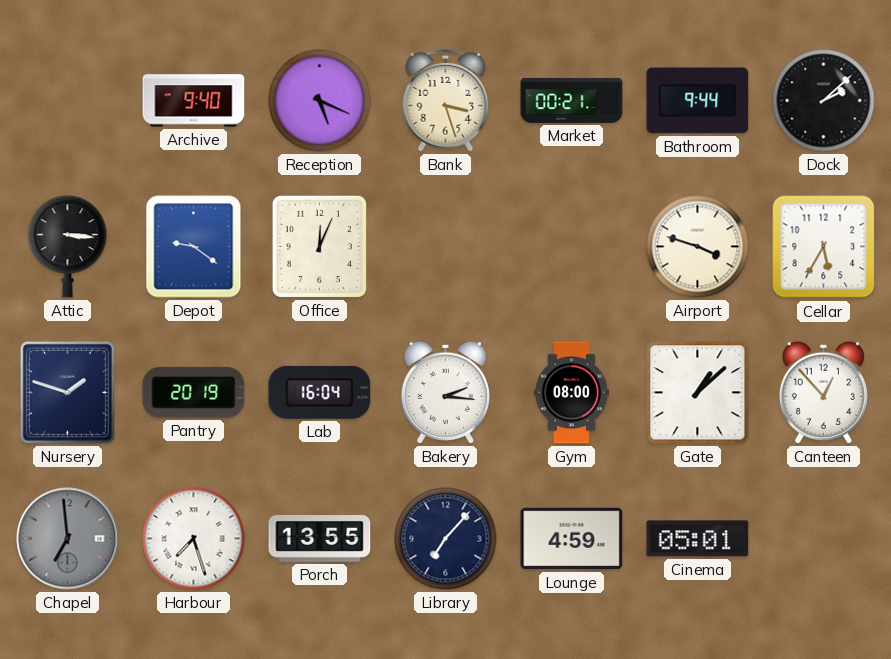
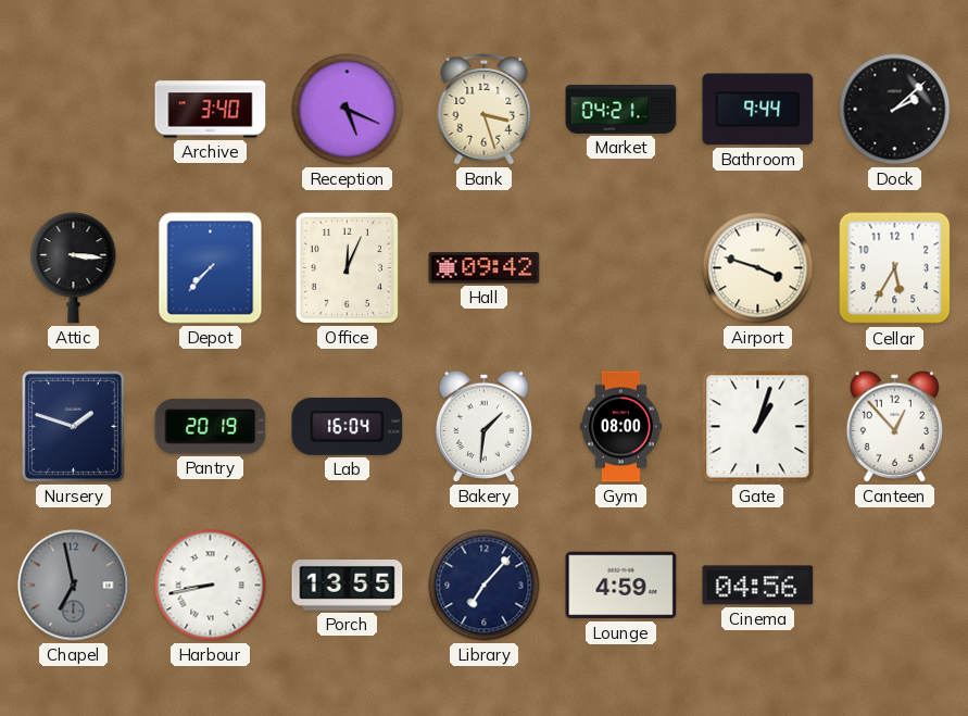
Archive: 9:40 -> 3:40
Market: 00:21 -> 04:21
Depot: 9:21 -> 7:37
Hall: none -> 09:42
Bakery: 2:16 -> 1:31
Gate: 1:08 -> 1:03
Chapel: 6:59 -> 6:58
Harbour: 7:27 -> 8:43
Cinema: 05:01 -> 04:56
